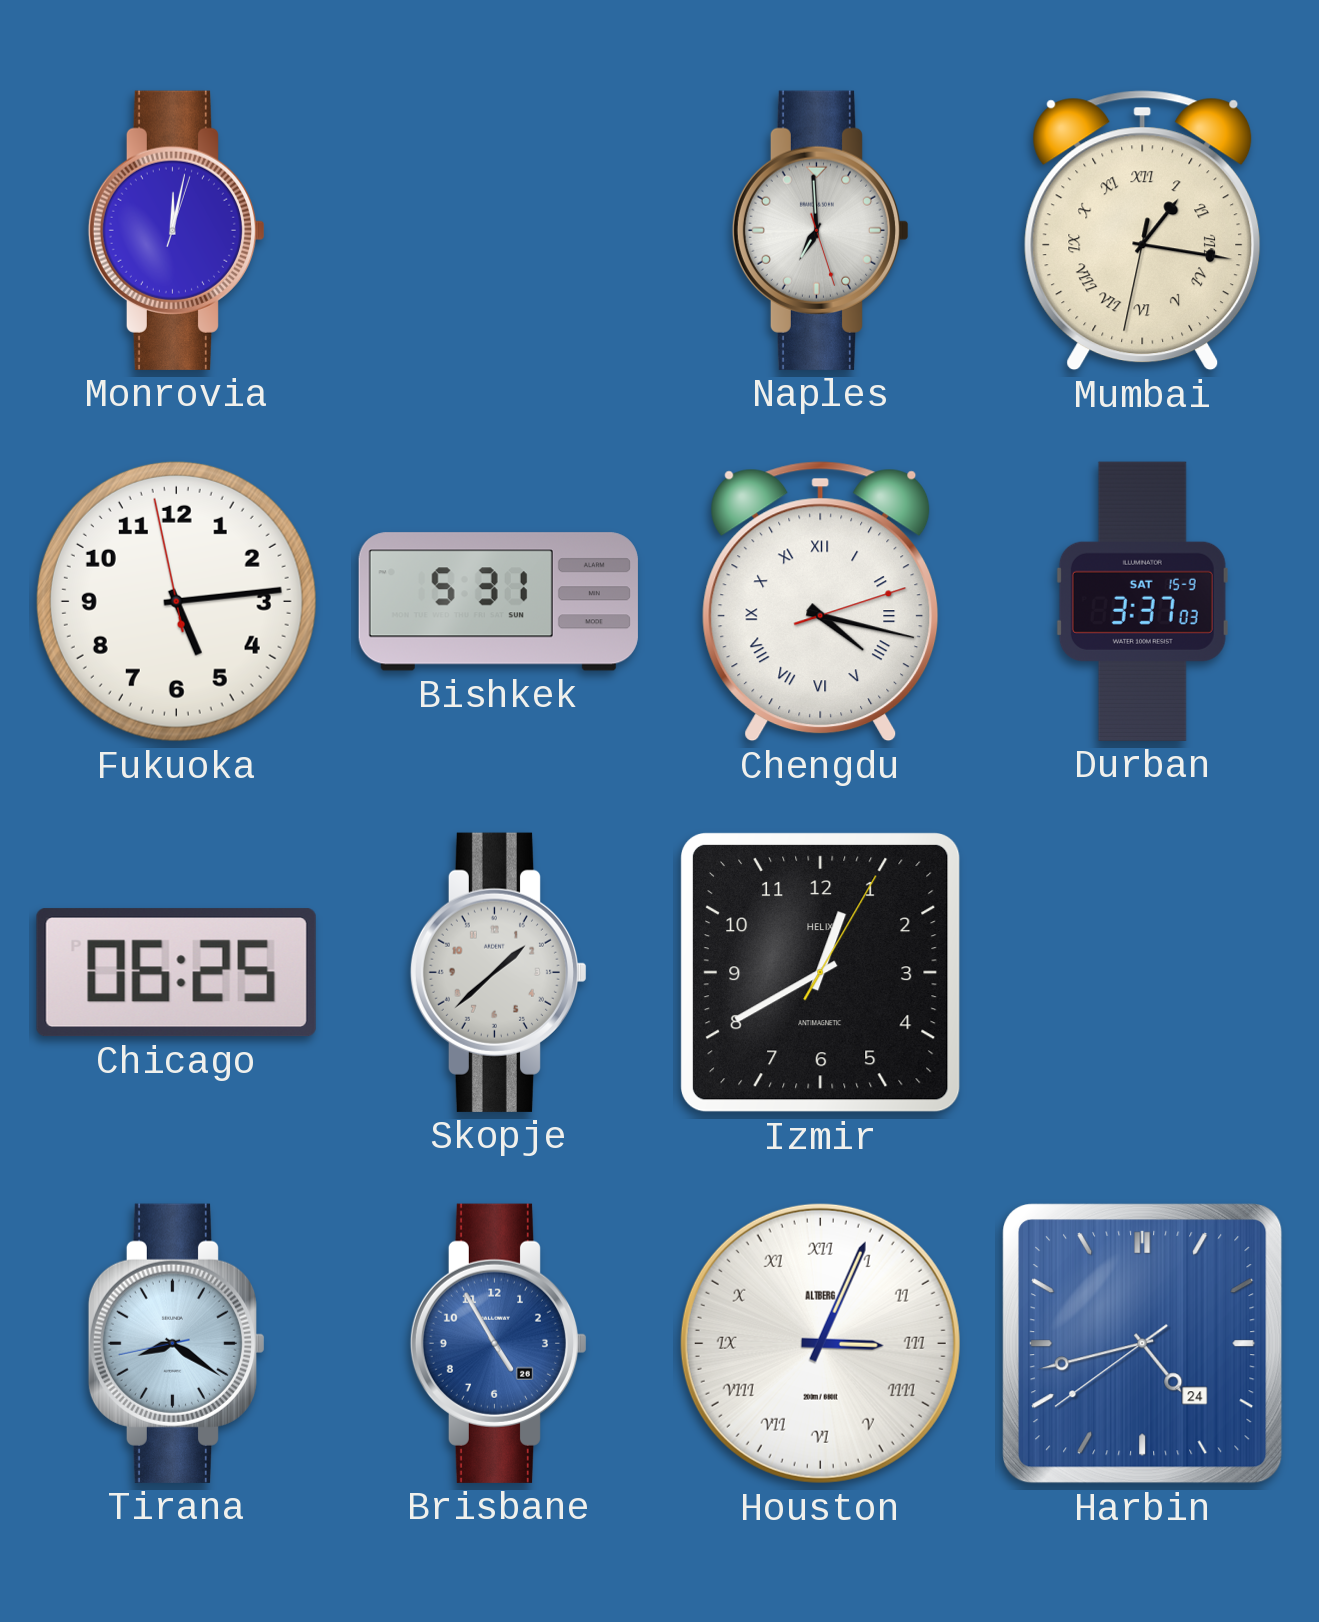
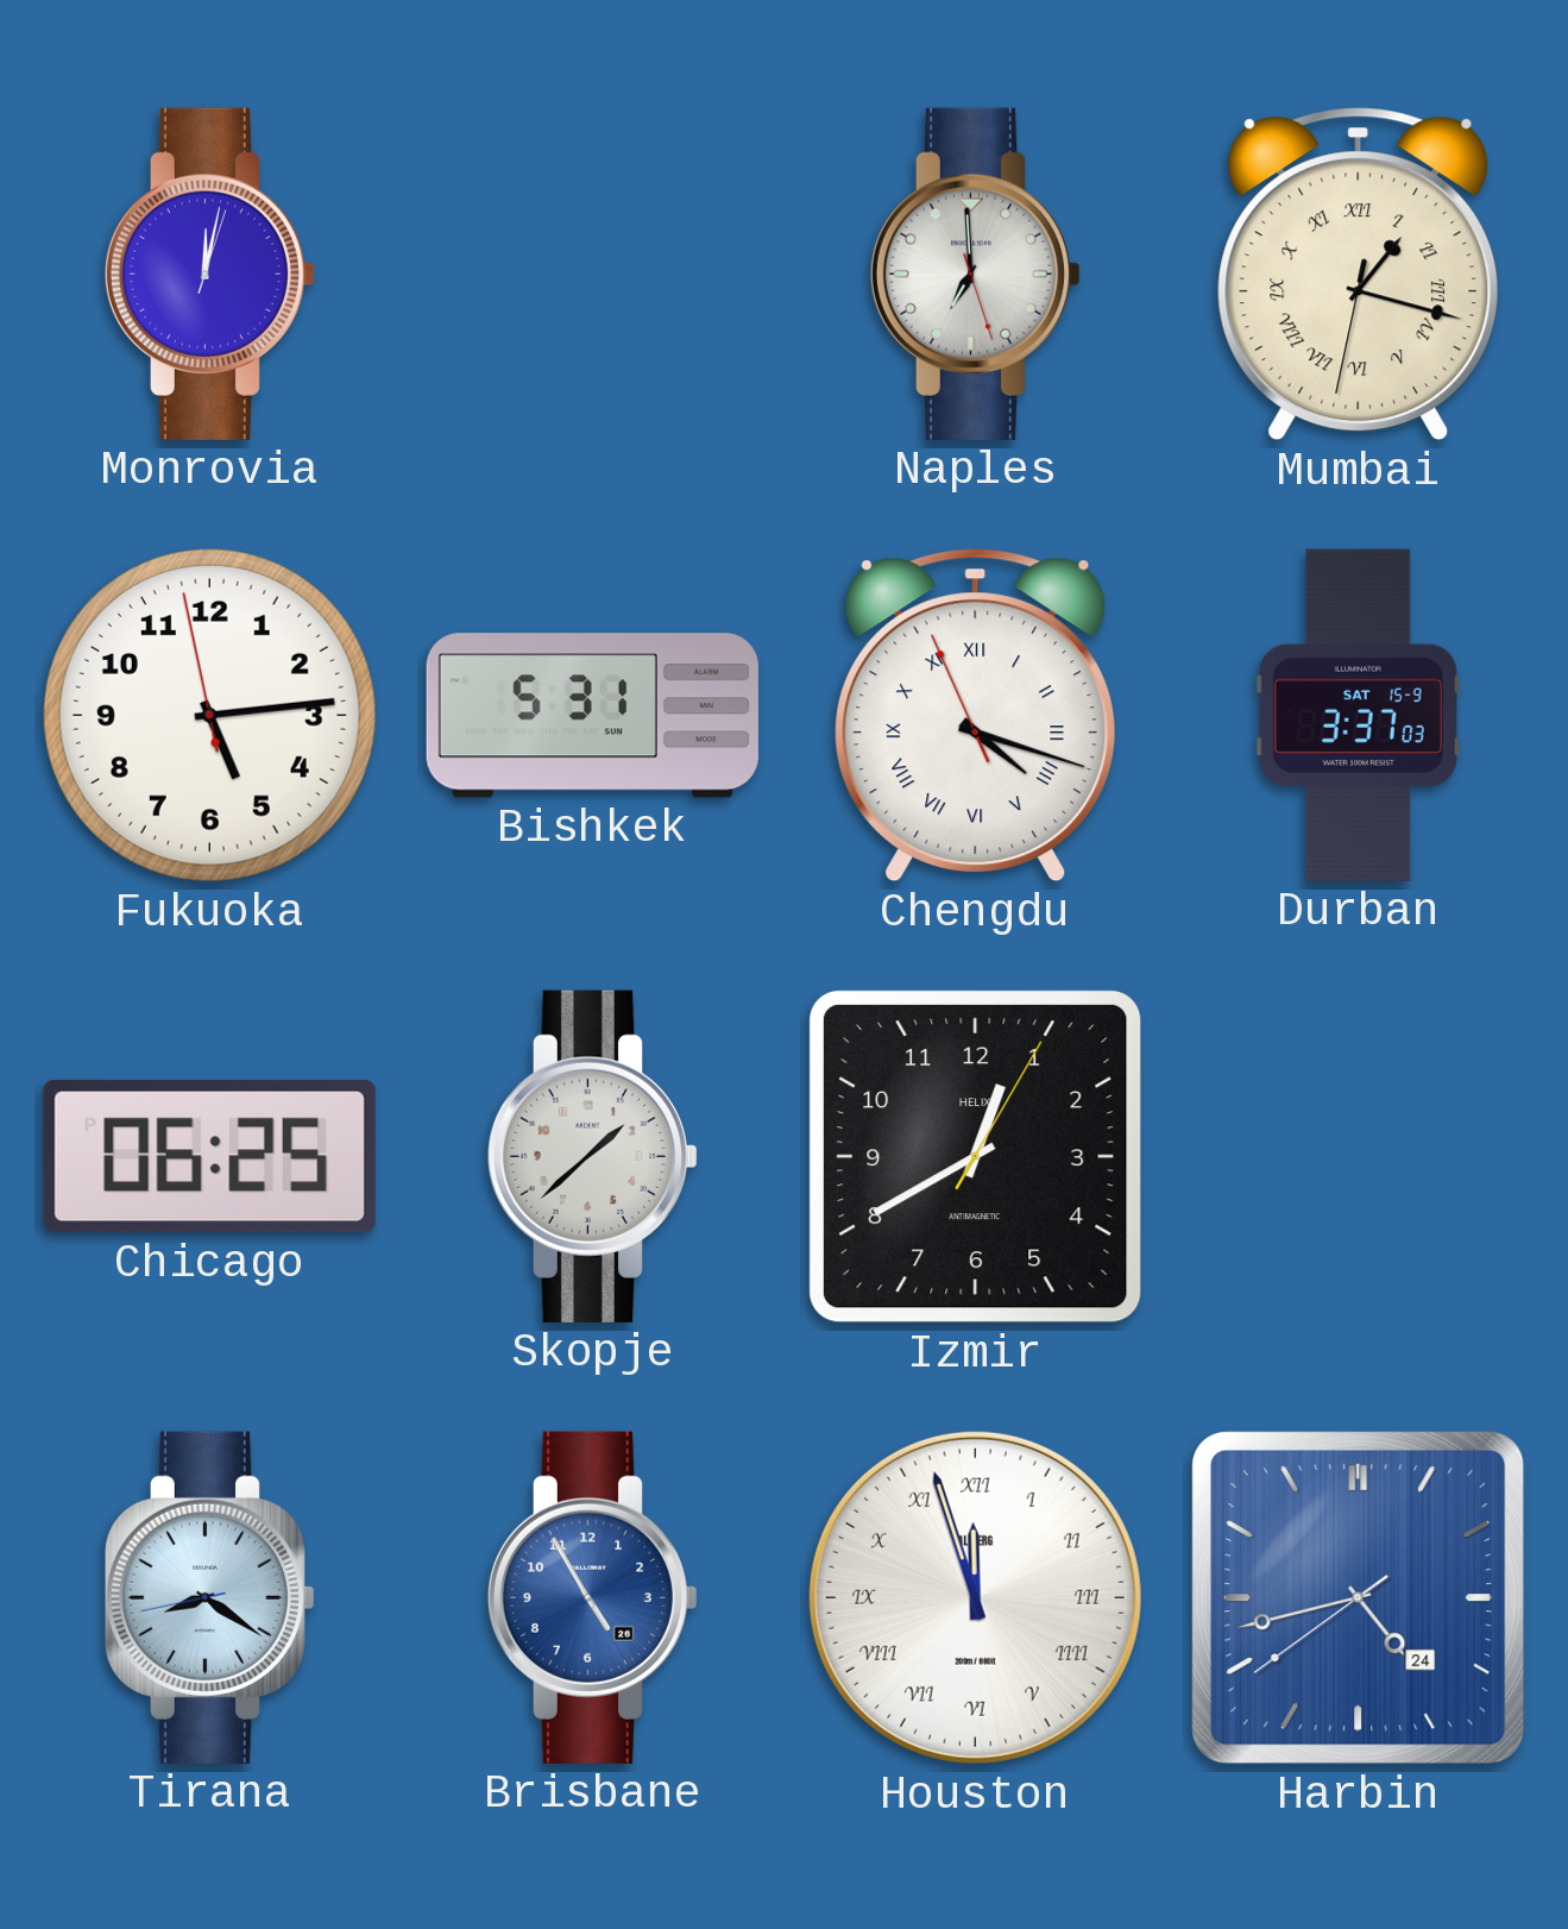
Mumbai: 1:16 -> 1:17
Chengdu: 4:17:12 -> 4:17:56
Houston: 3:04 -> 11:57
